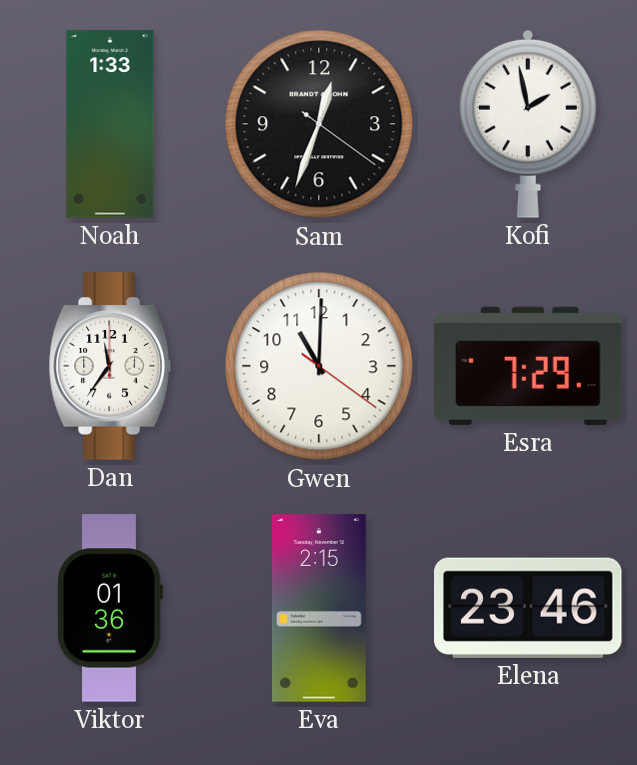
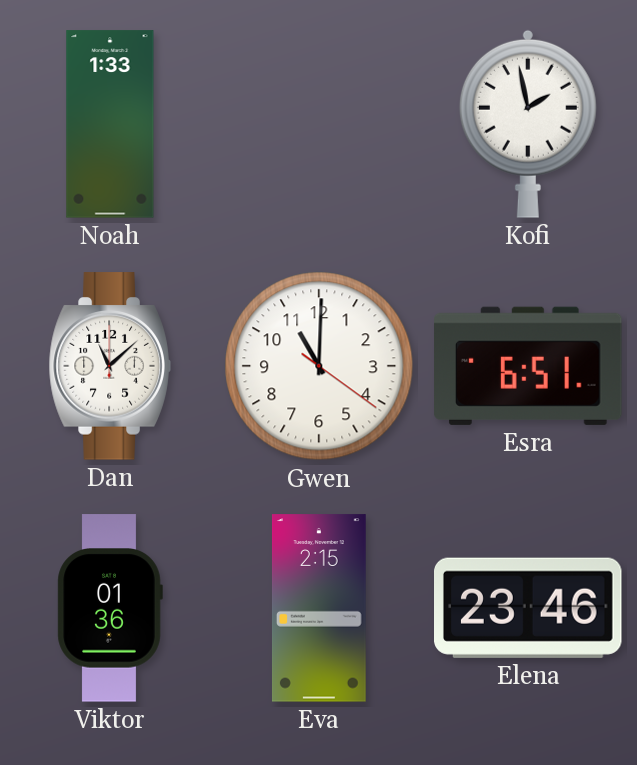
Sam: 12:33 -> none
Dan: 11:36 -> 11:08
Esra: 7:29 -> 6:51
